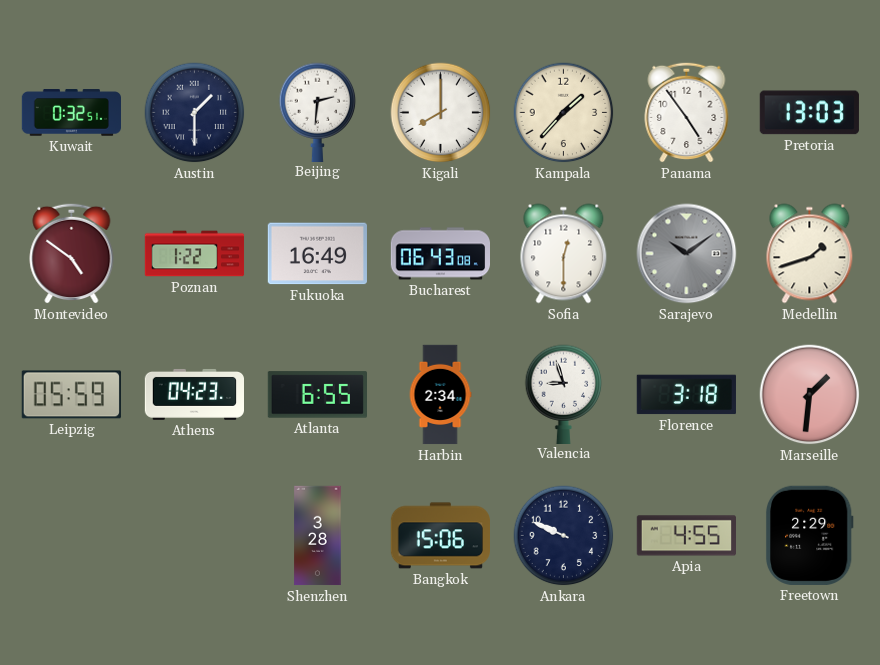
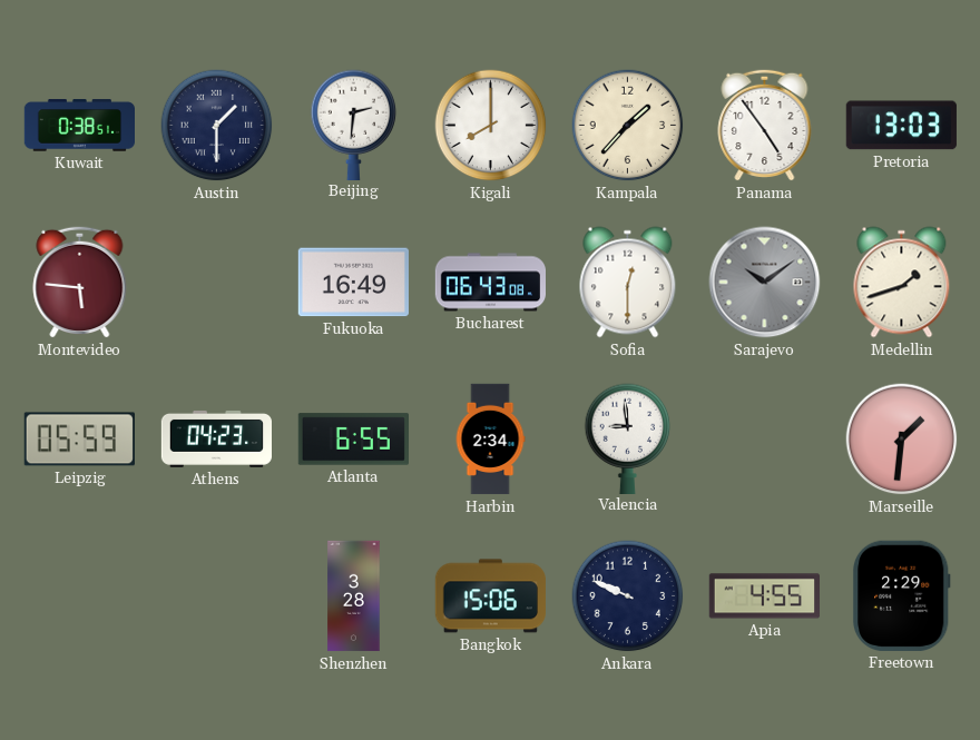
Kuwait: 0:32 -> 0:38
Montevideo: 4:51 -> 5:46
Poznan: 1:22 -> none
Valencia: 8:57 -> 8:59
Florence: 3:18 -> none
